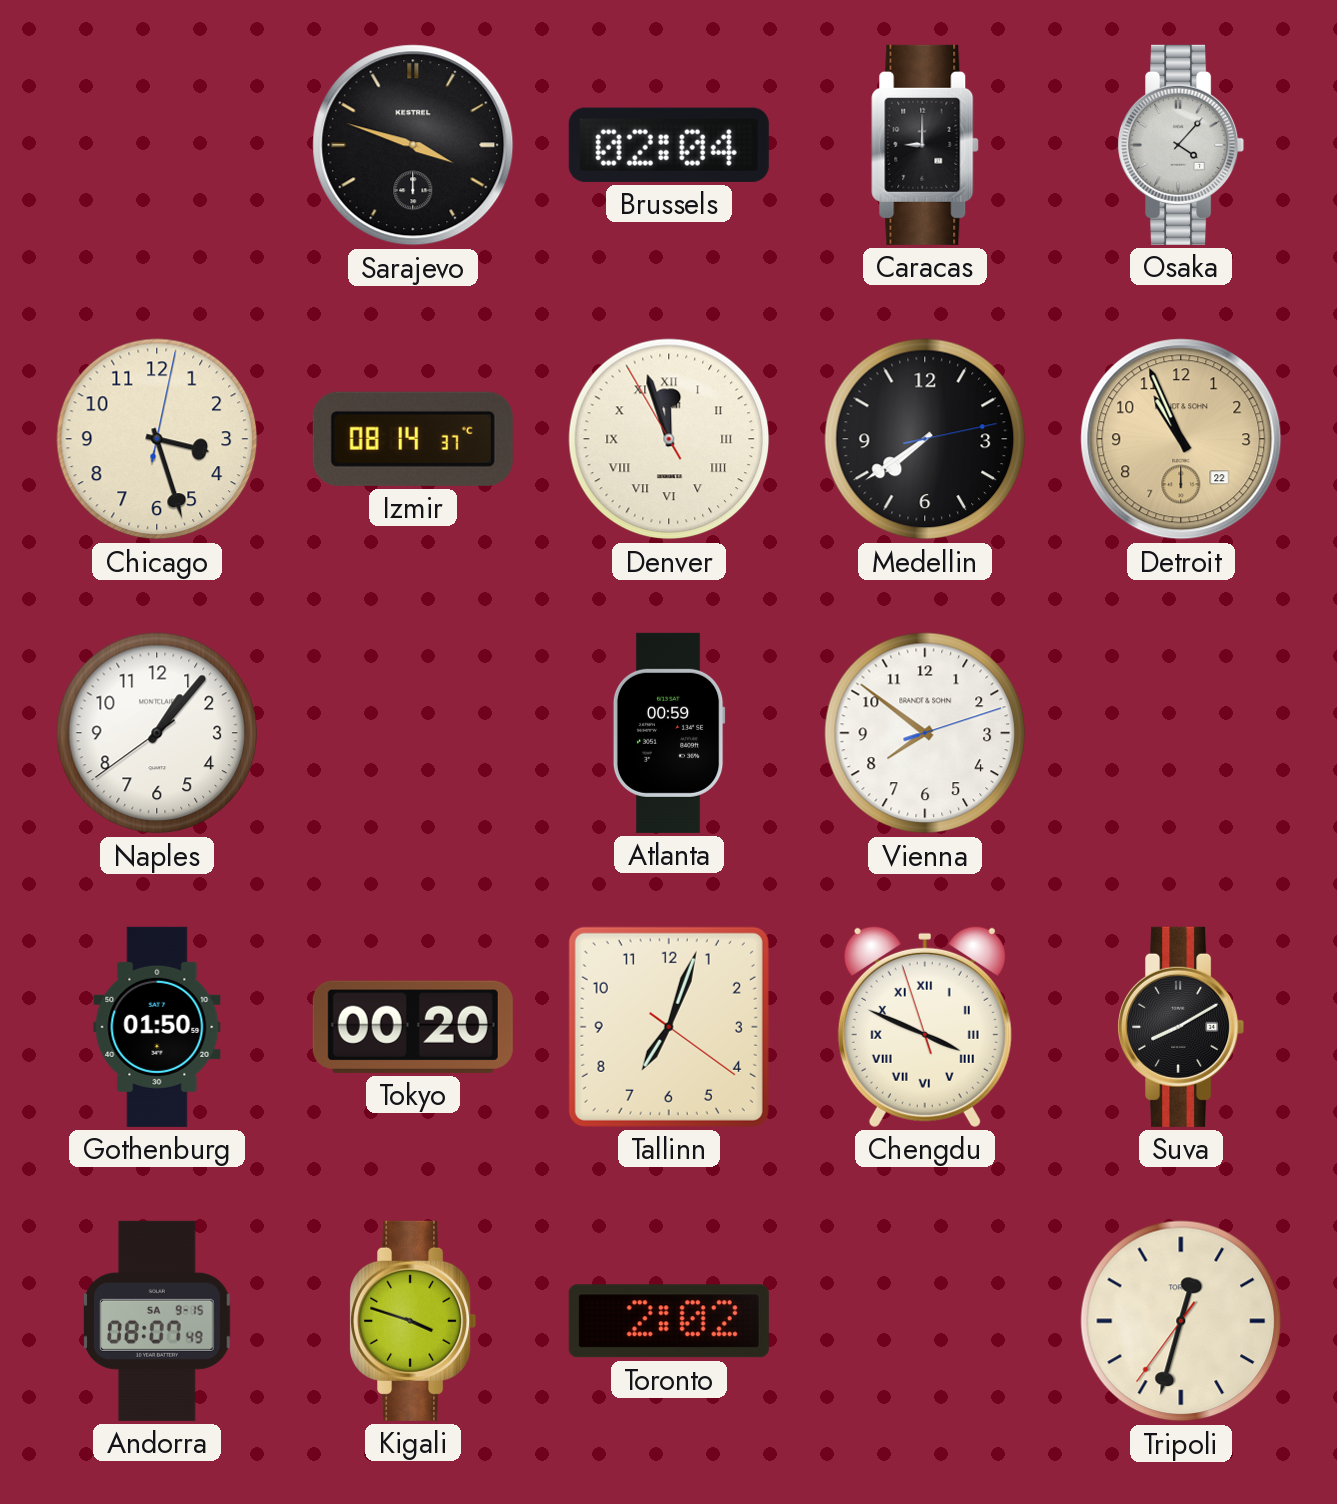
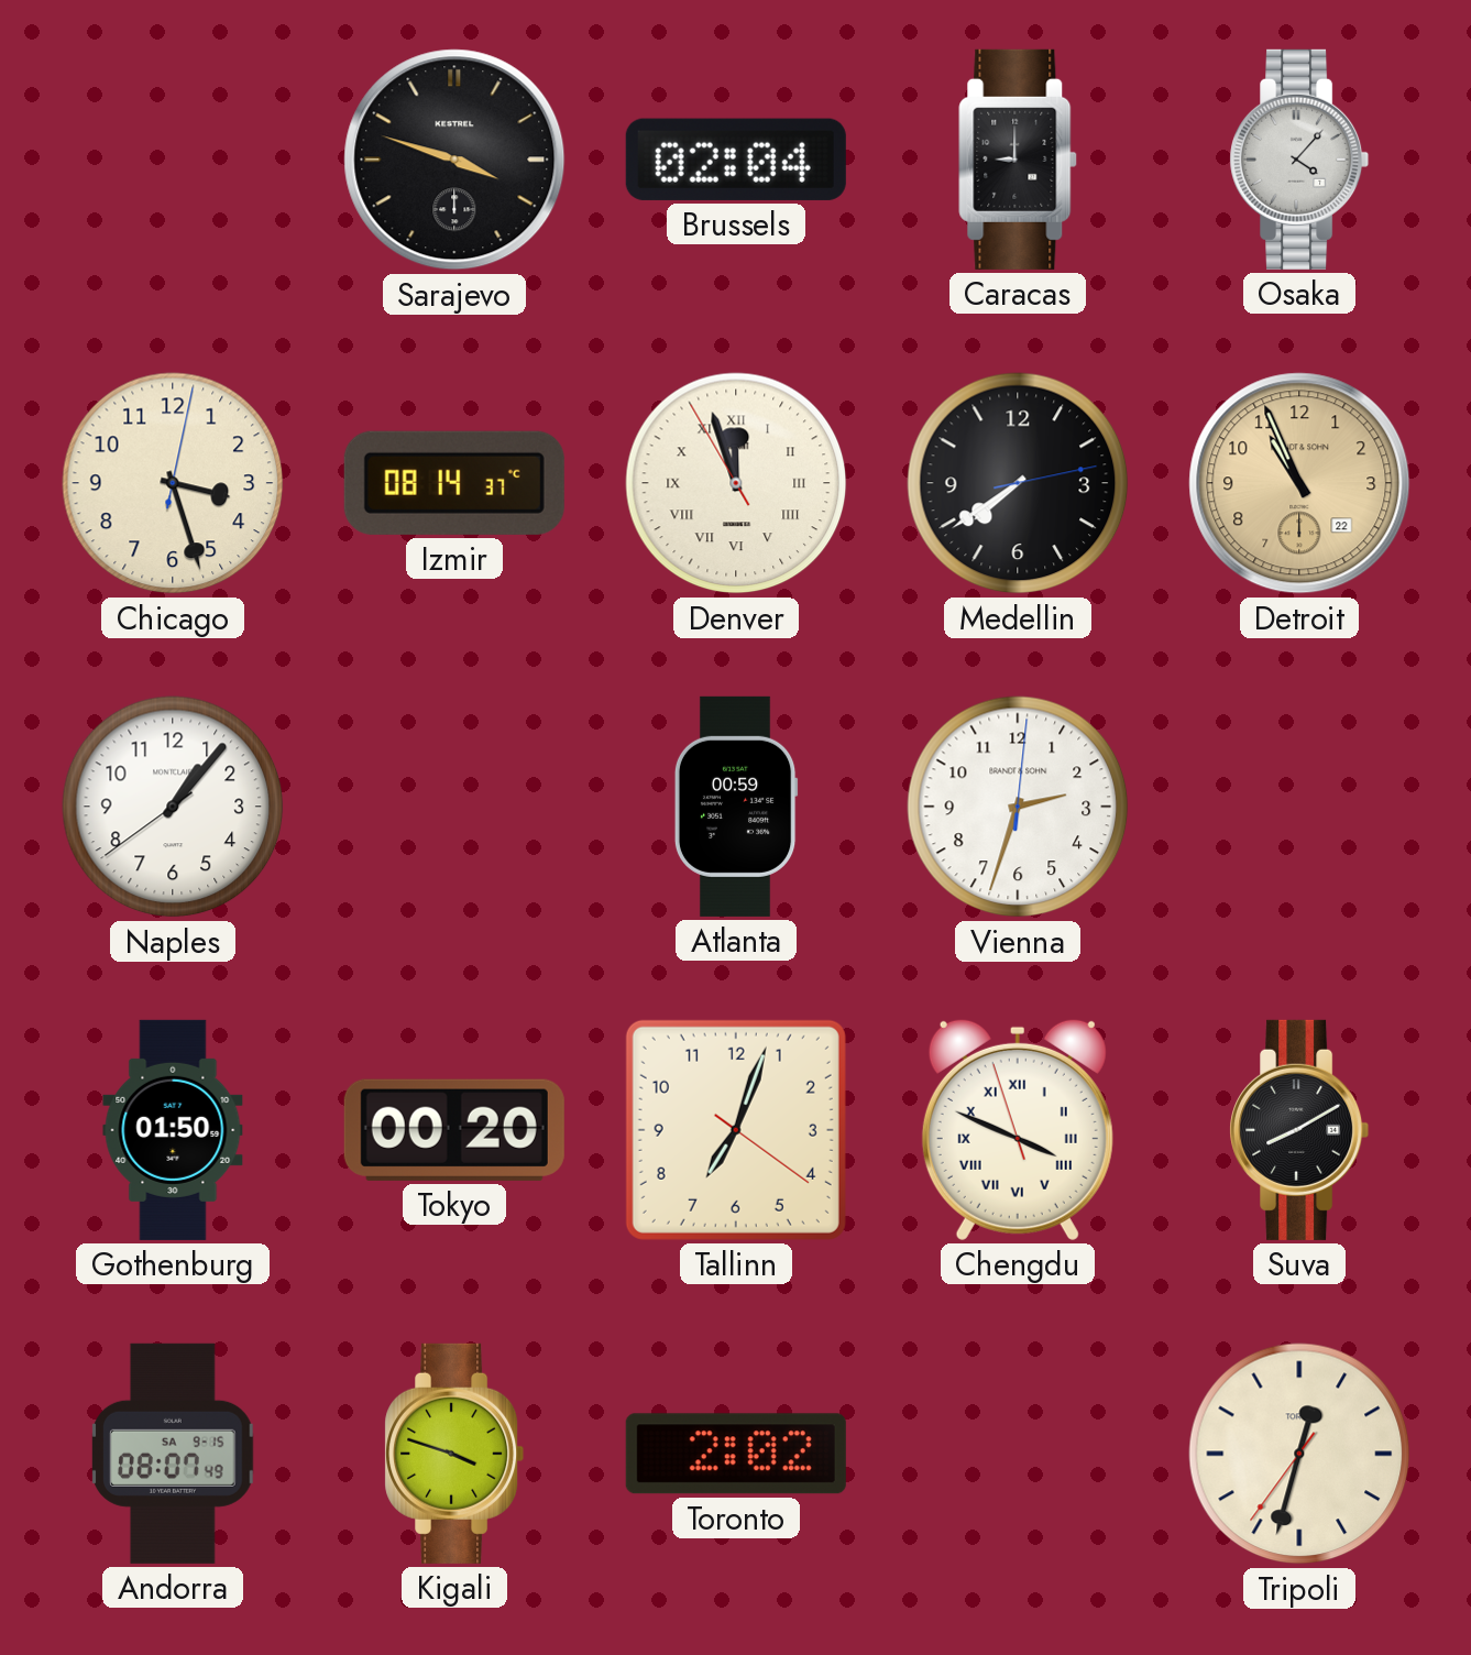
Vienna: 7:51 -> 2:33
